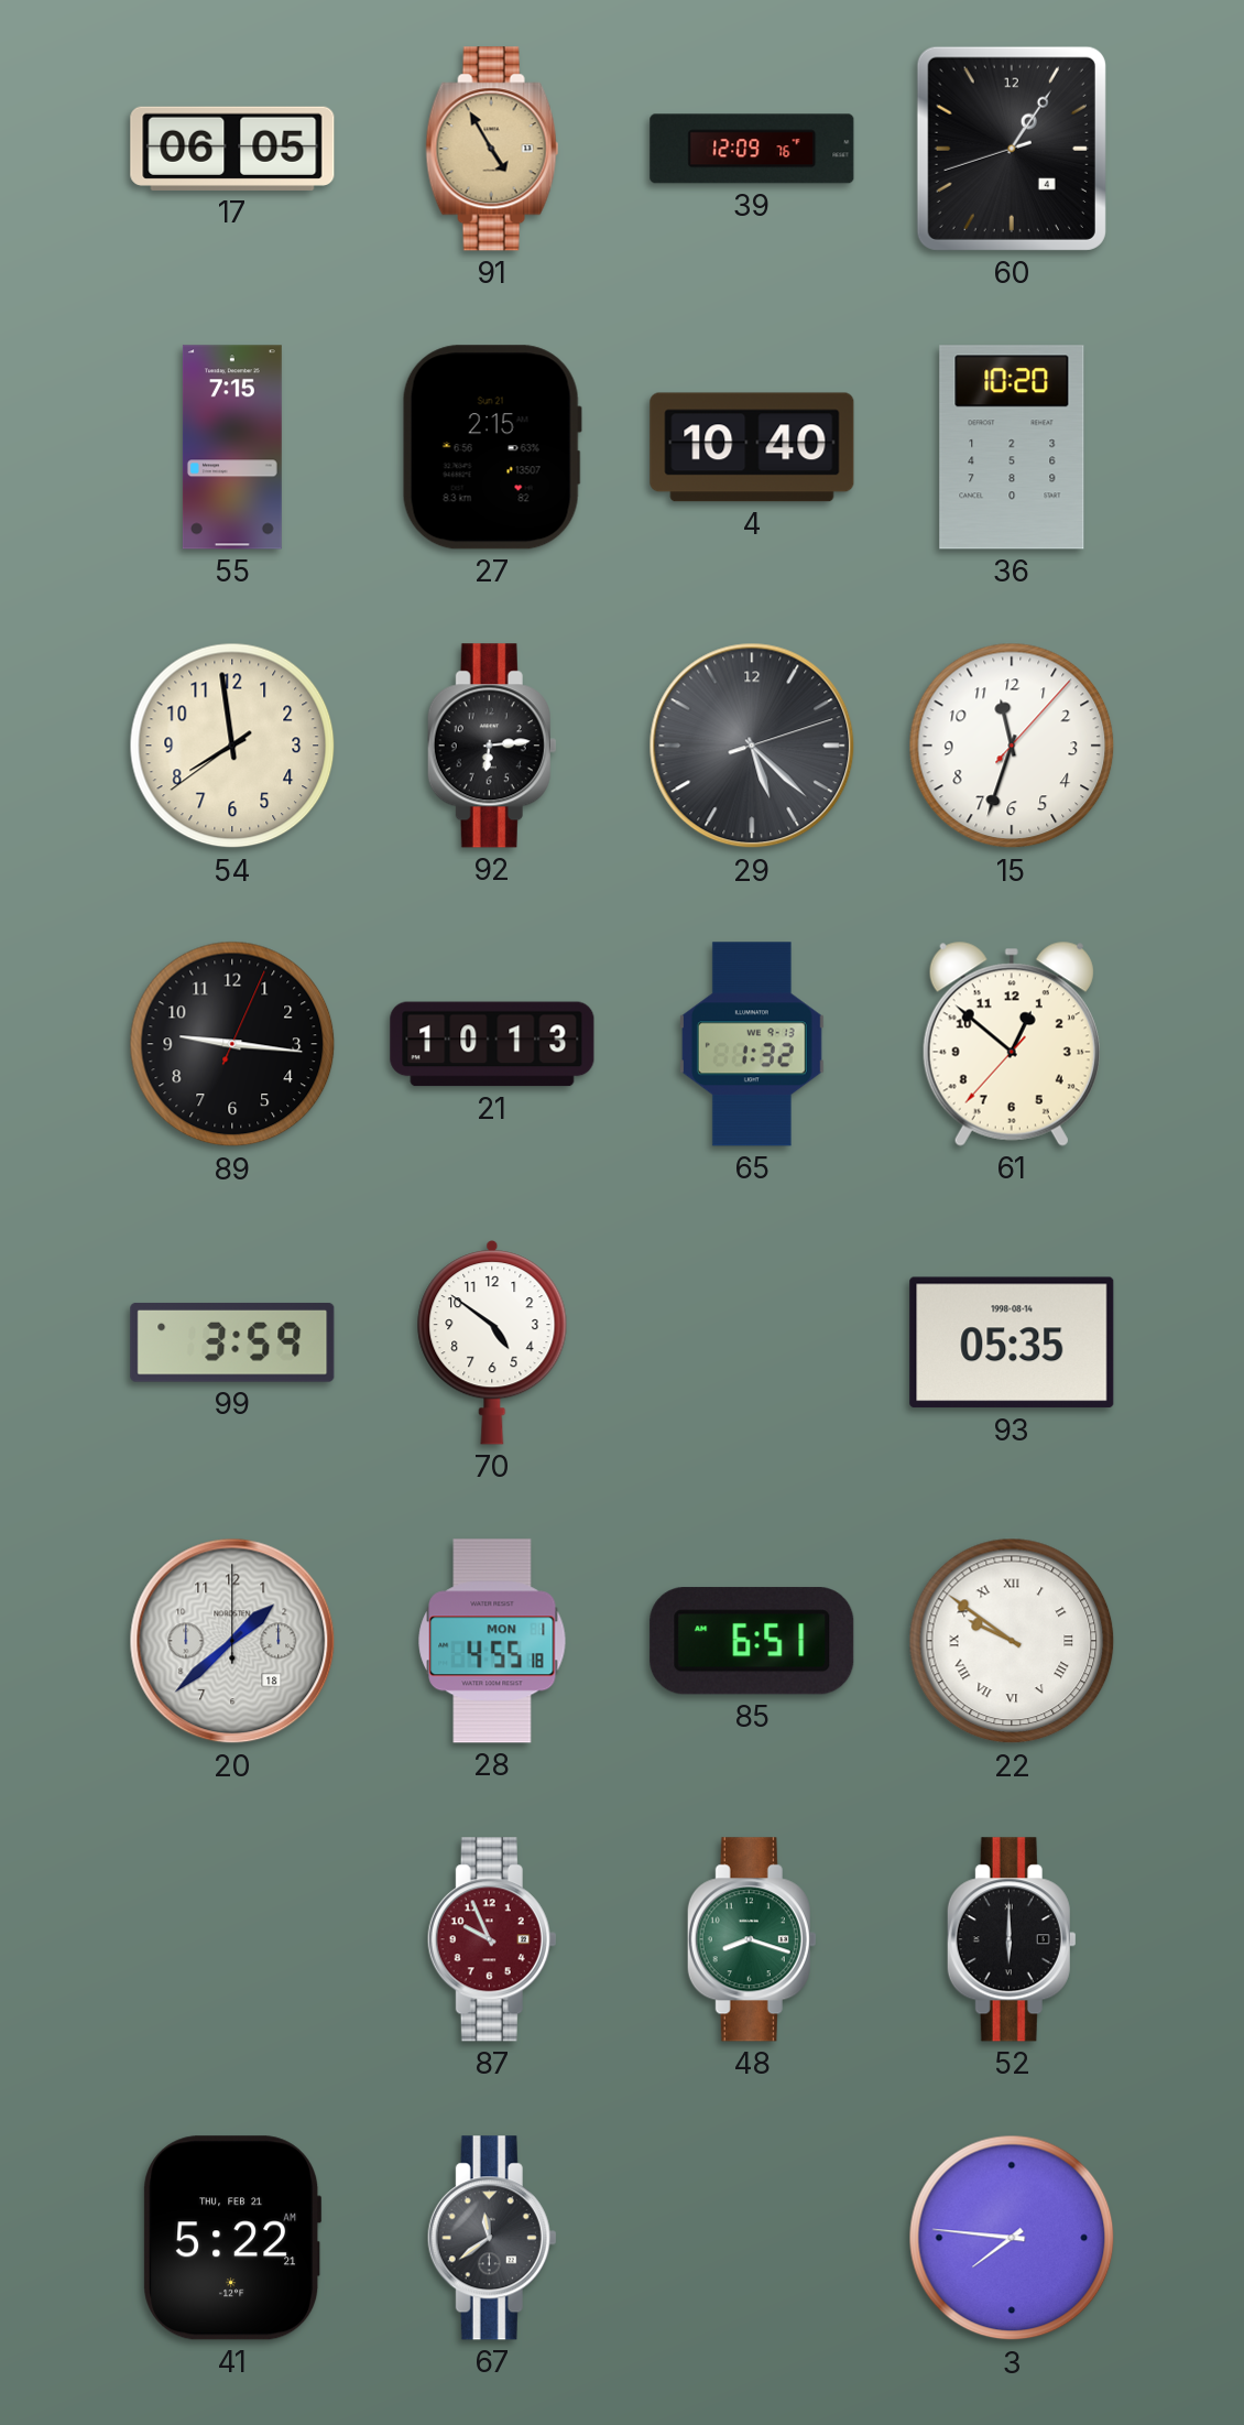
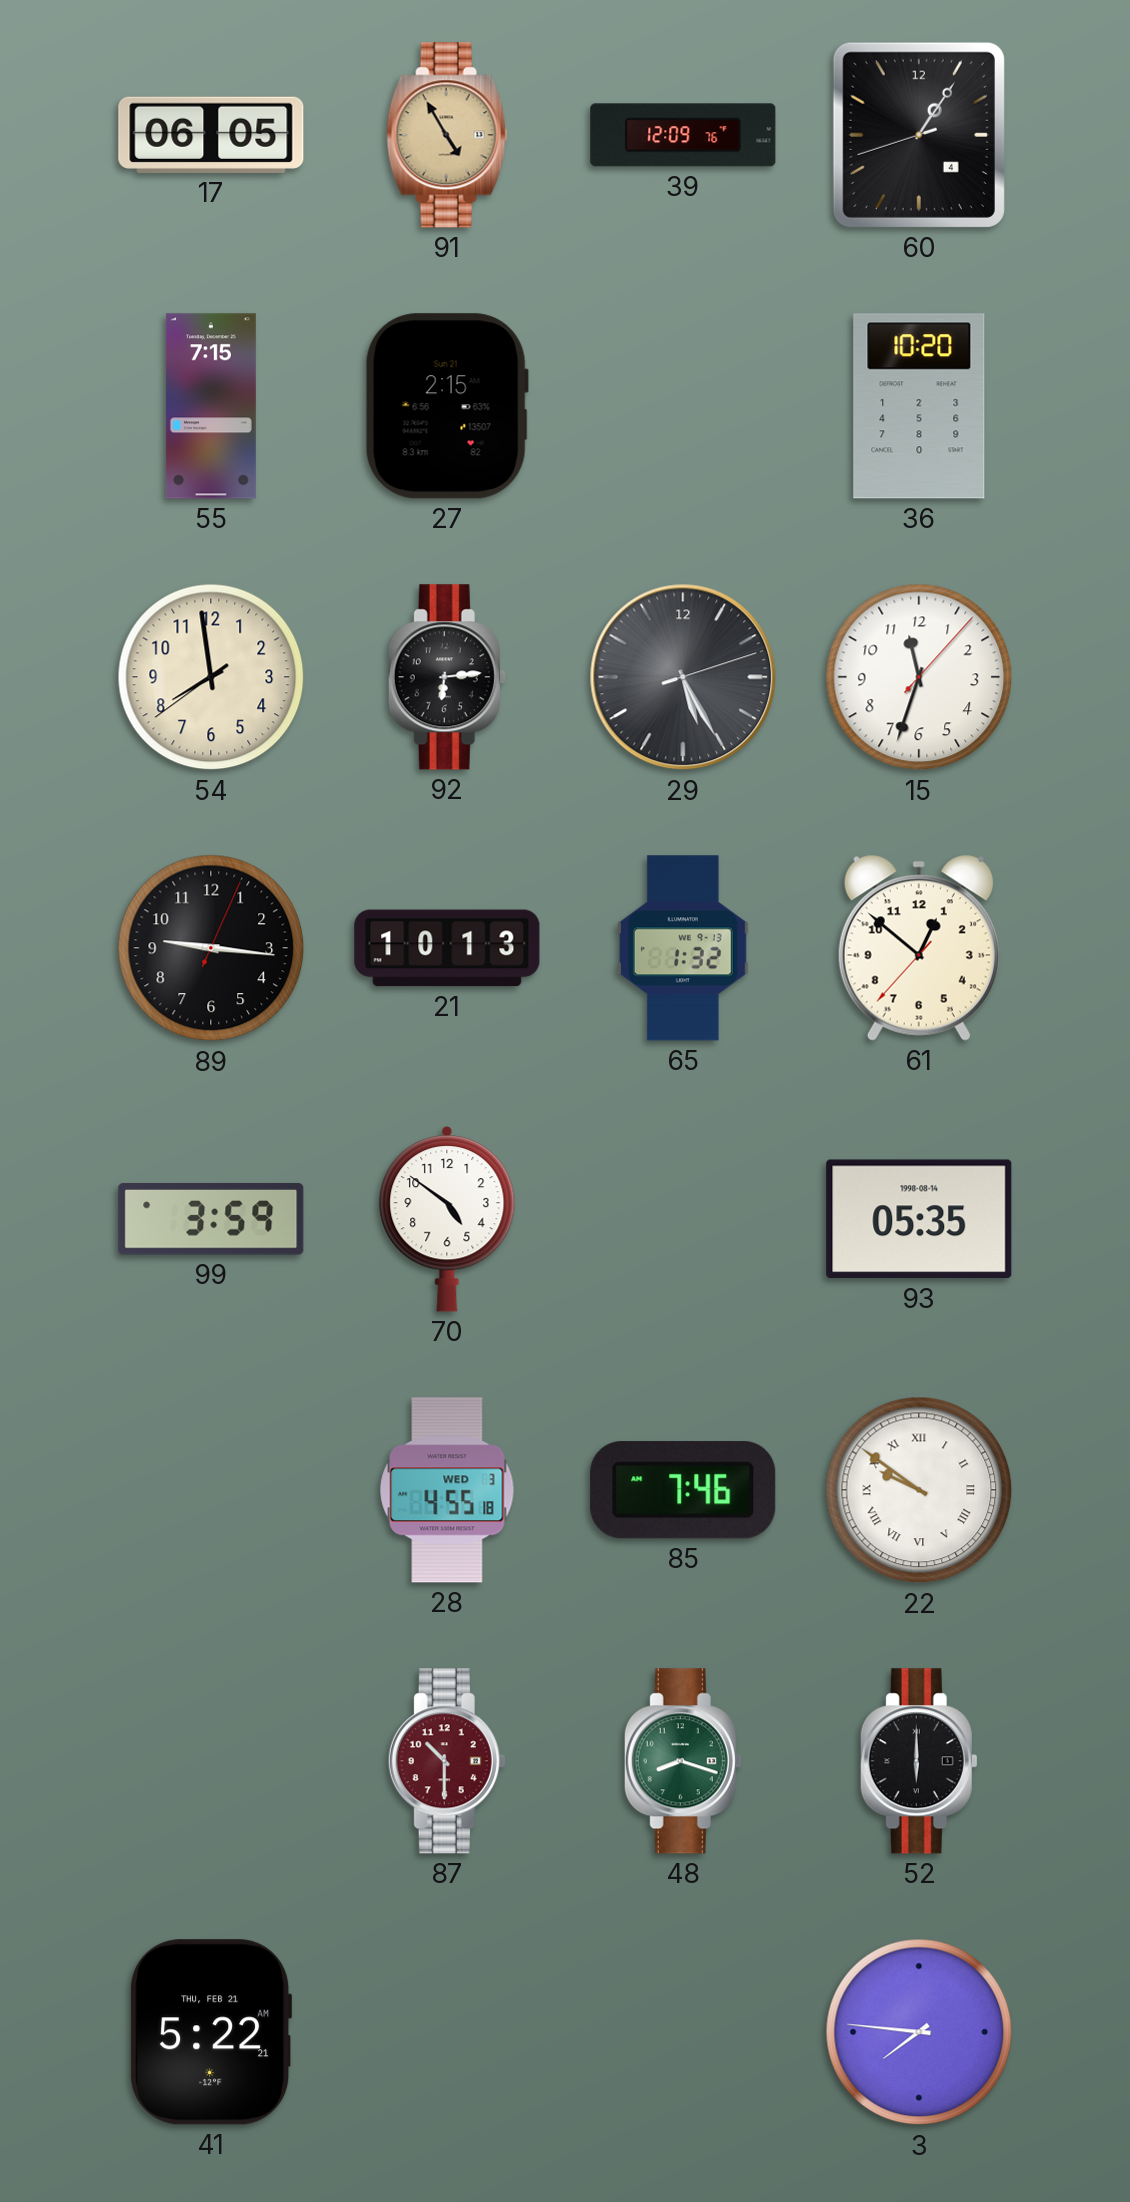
4: 10:40 -> none
29: 5:22 -> 5:25
20: 1:38 -> none
28 date: MON 1 -> WED 3
85: 6:51 -> 7:46
87: 9:56 -> 10:30
67: 11:39 -> none
